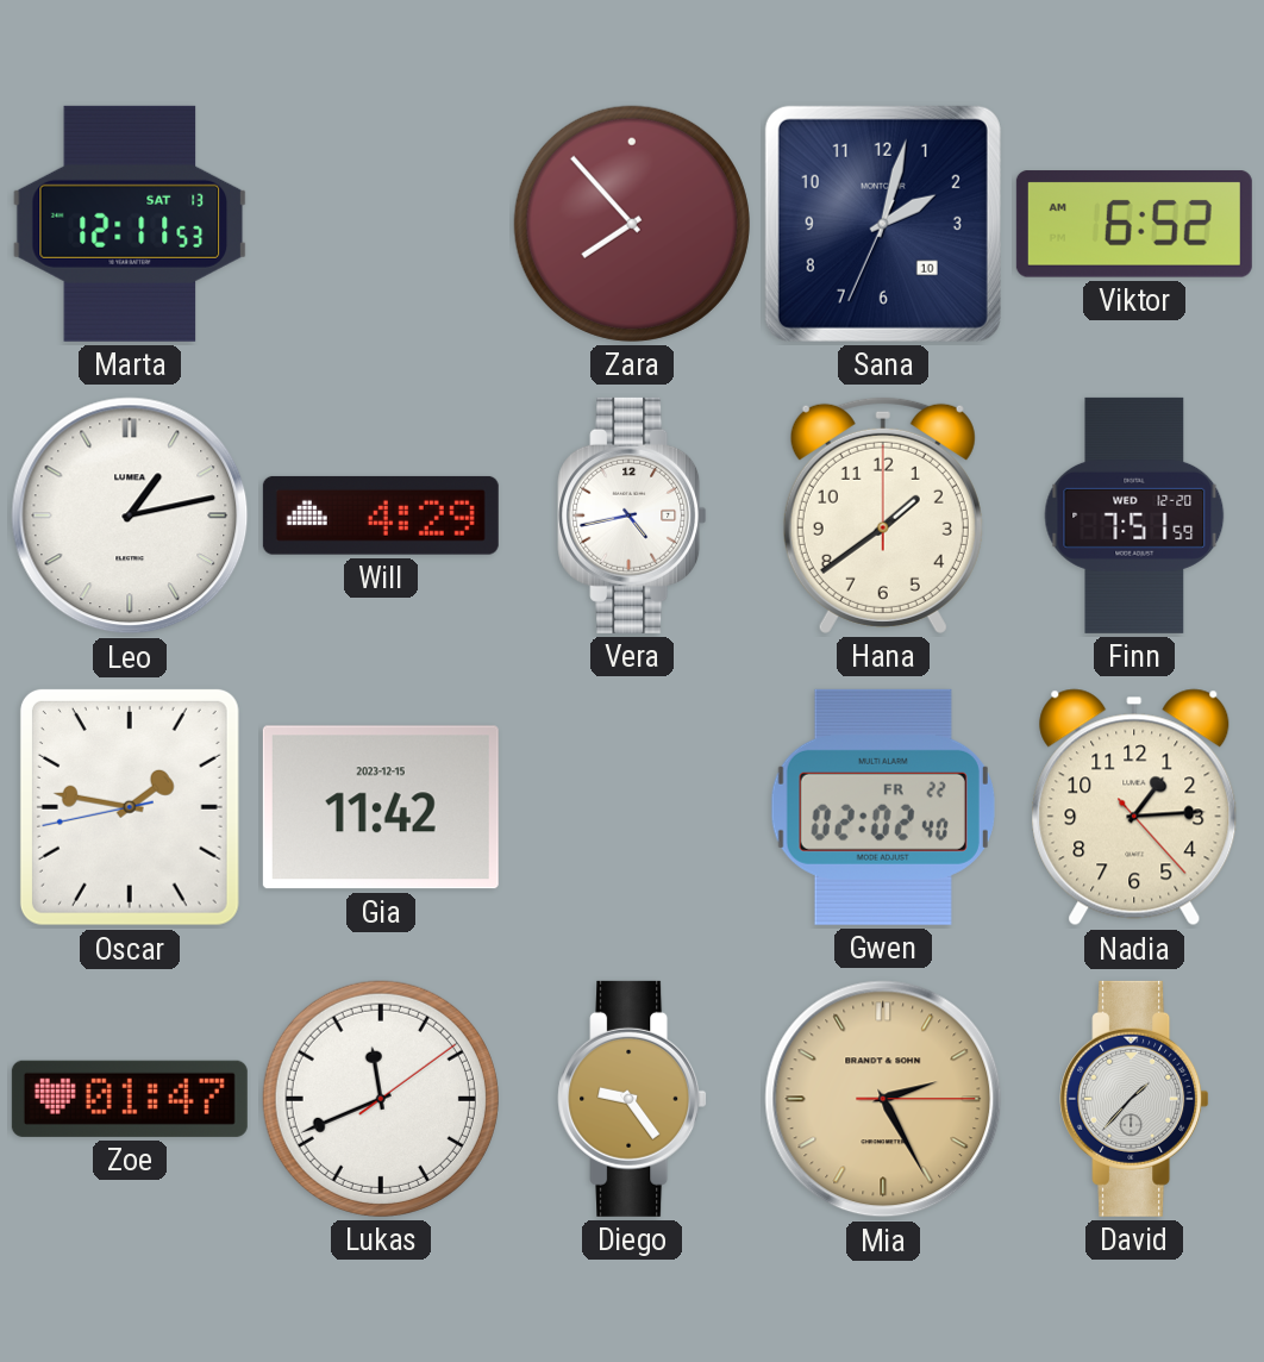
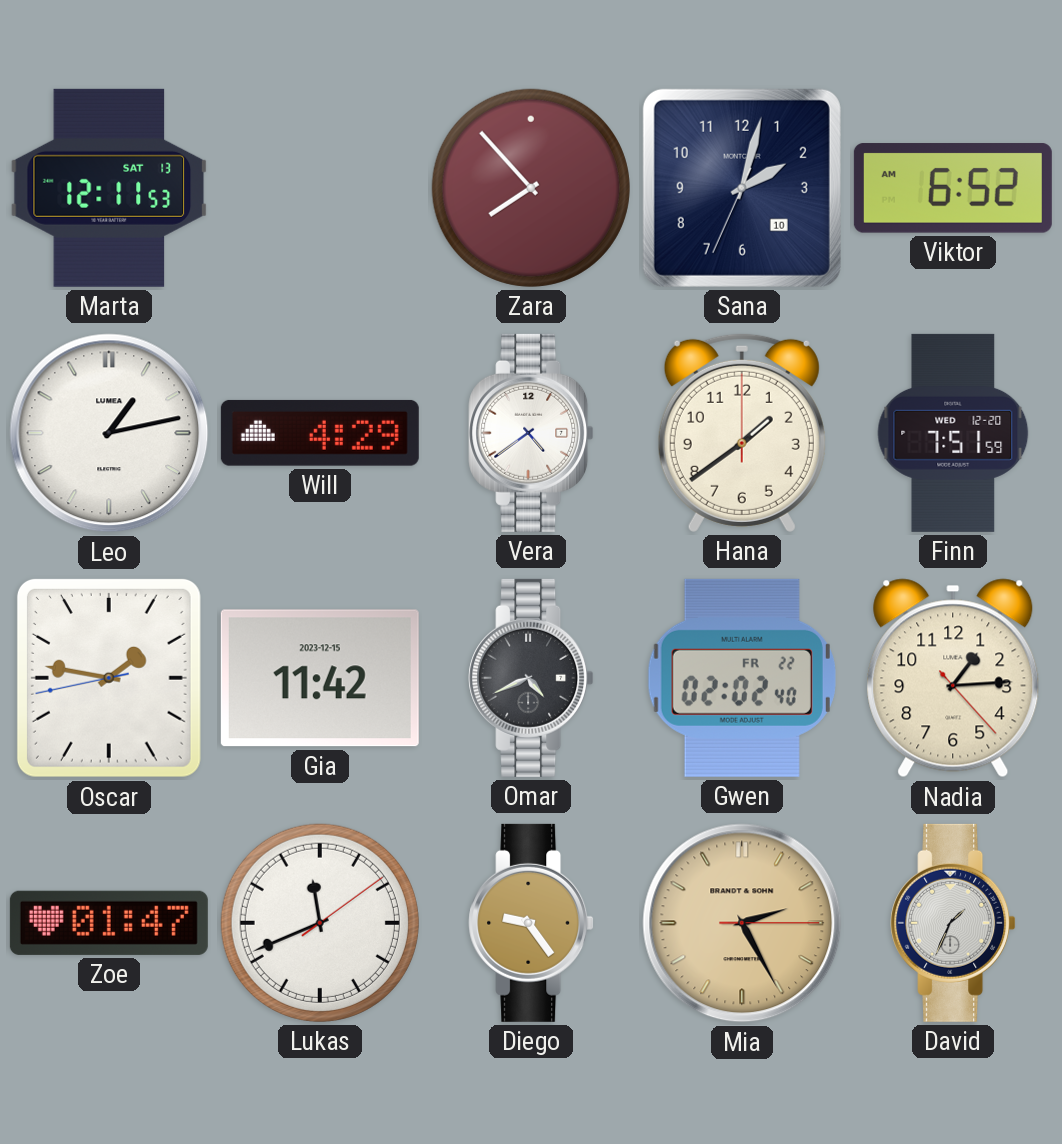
Vera: 4:43 -> 4:39
Omar: none -> 4:41
David: 1:37 -> 1:34
